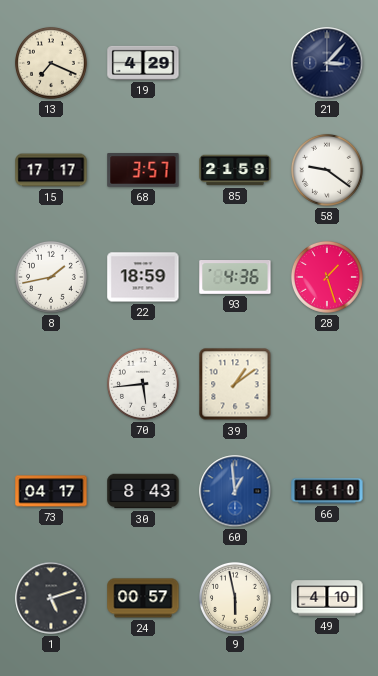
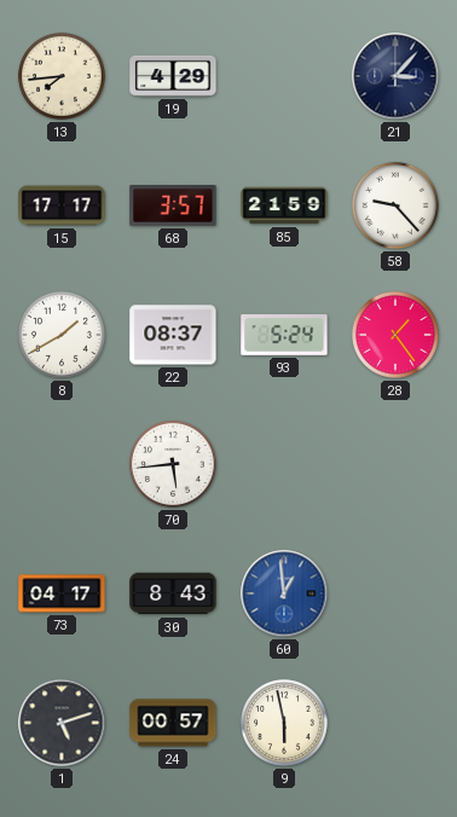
13: 7:19 -> 7:44
58: 9:21 -> 9:23
8: 1:43 -> 1:40
22: 18:59 -> 08:37
93: 4:36 -> 5:24
28: 1:27 -> 1:24
39: 1:09 -> none
66: 16:10 -> none
49: 4:10 -> none
